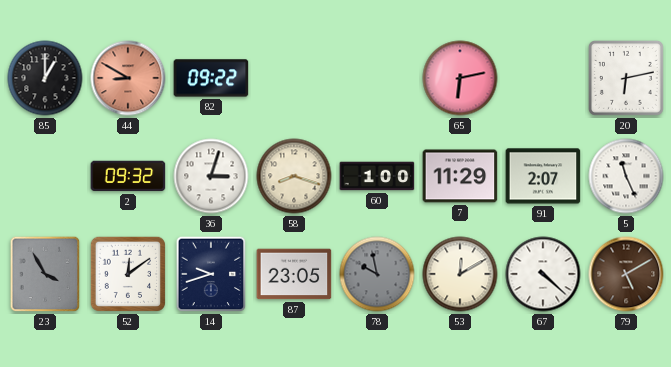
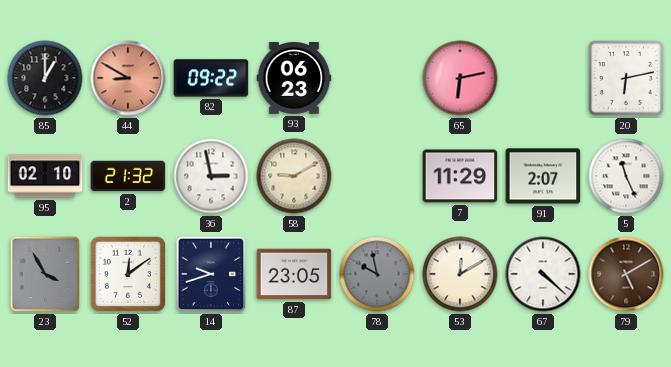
93: none -> 06:23
95: none -> 02:10
2: 09:32 -> 21:32
36: 3:03 -> 2:58
58: 8:18 -> 9:10
60: 1:00 -> none
